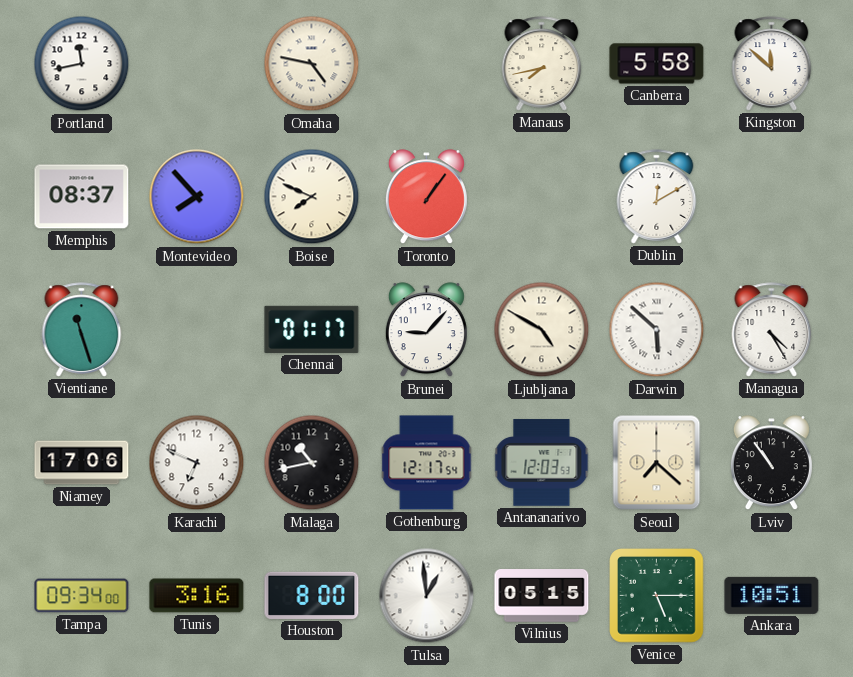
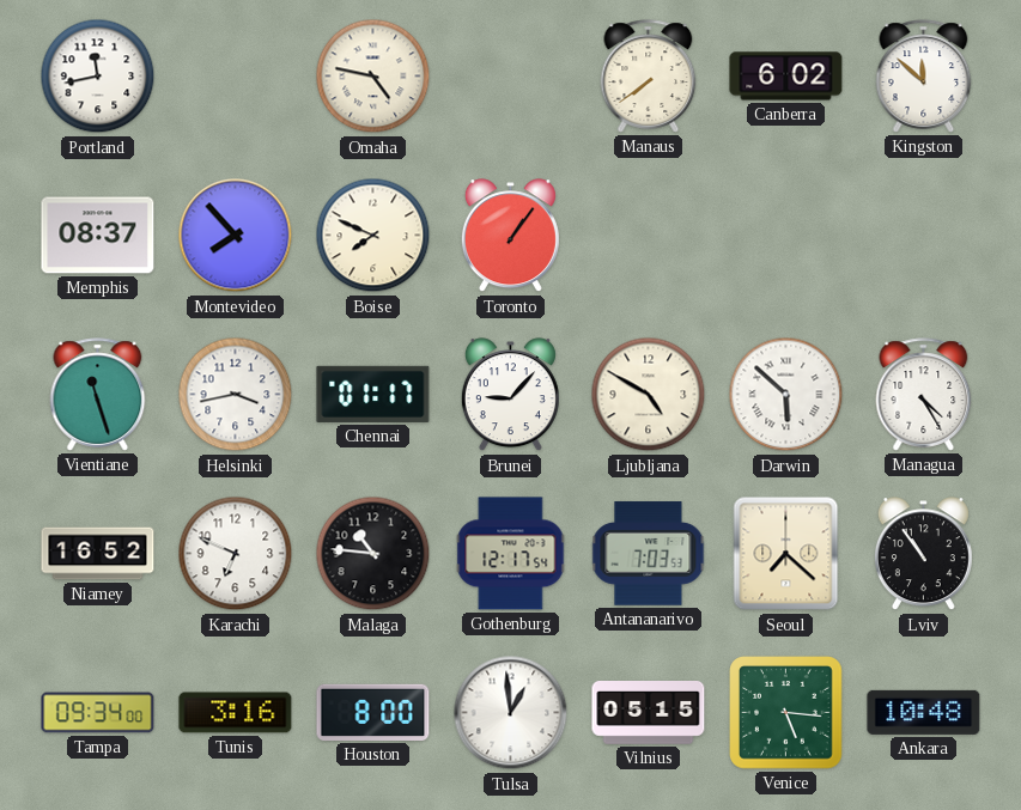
Manaus: 7:43 -> 7:39
Canberra: 5:58 -> 6:02
Dublin: 12:10 -> none
Helsinki: none -> 3:43
Niamey: 17:06 -> 16:52
Malaga: 10:43 -> 10:46
Antananarivo: 12:03 -> 7:03
Venice: 5:15 -> 5:16
Ankara: 10:51 -> 10:48
